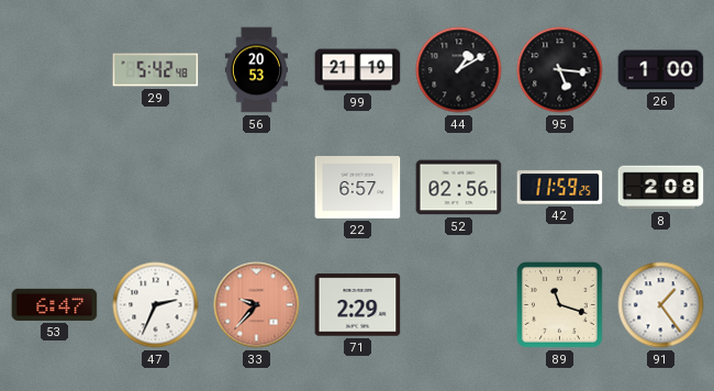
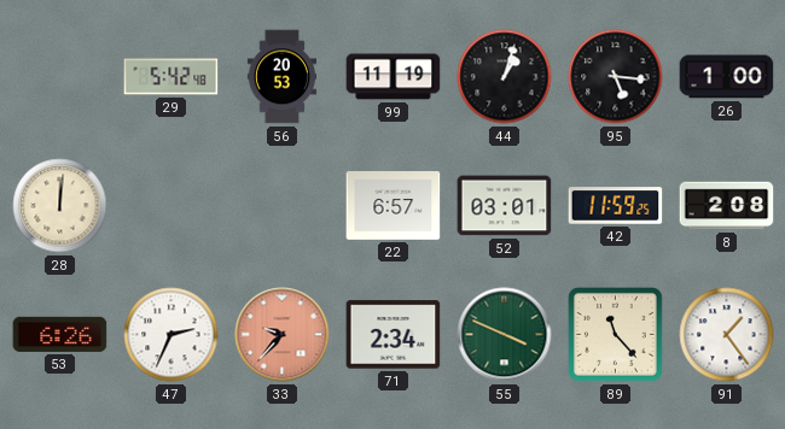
99: 21:19 -> 11:19
44: 1:10 -> 1:03
28: none -> 12:01
52: 02:56 -> 03:01
53: 6:47 -> 6:26
71: 2:29 -> 2:34
55: none -> 3:49
89: 11:18 -> 11:23
